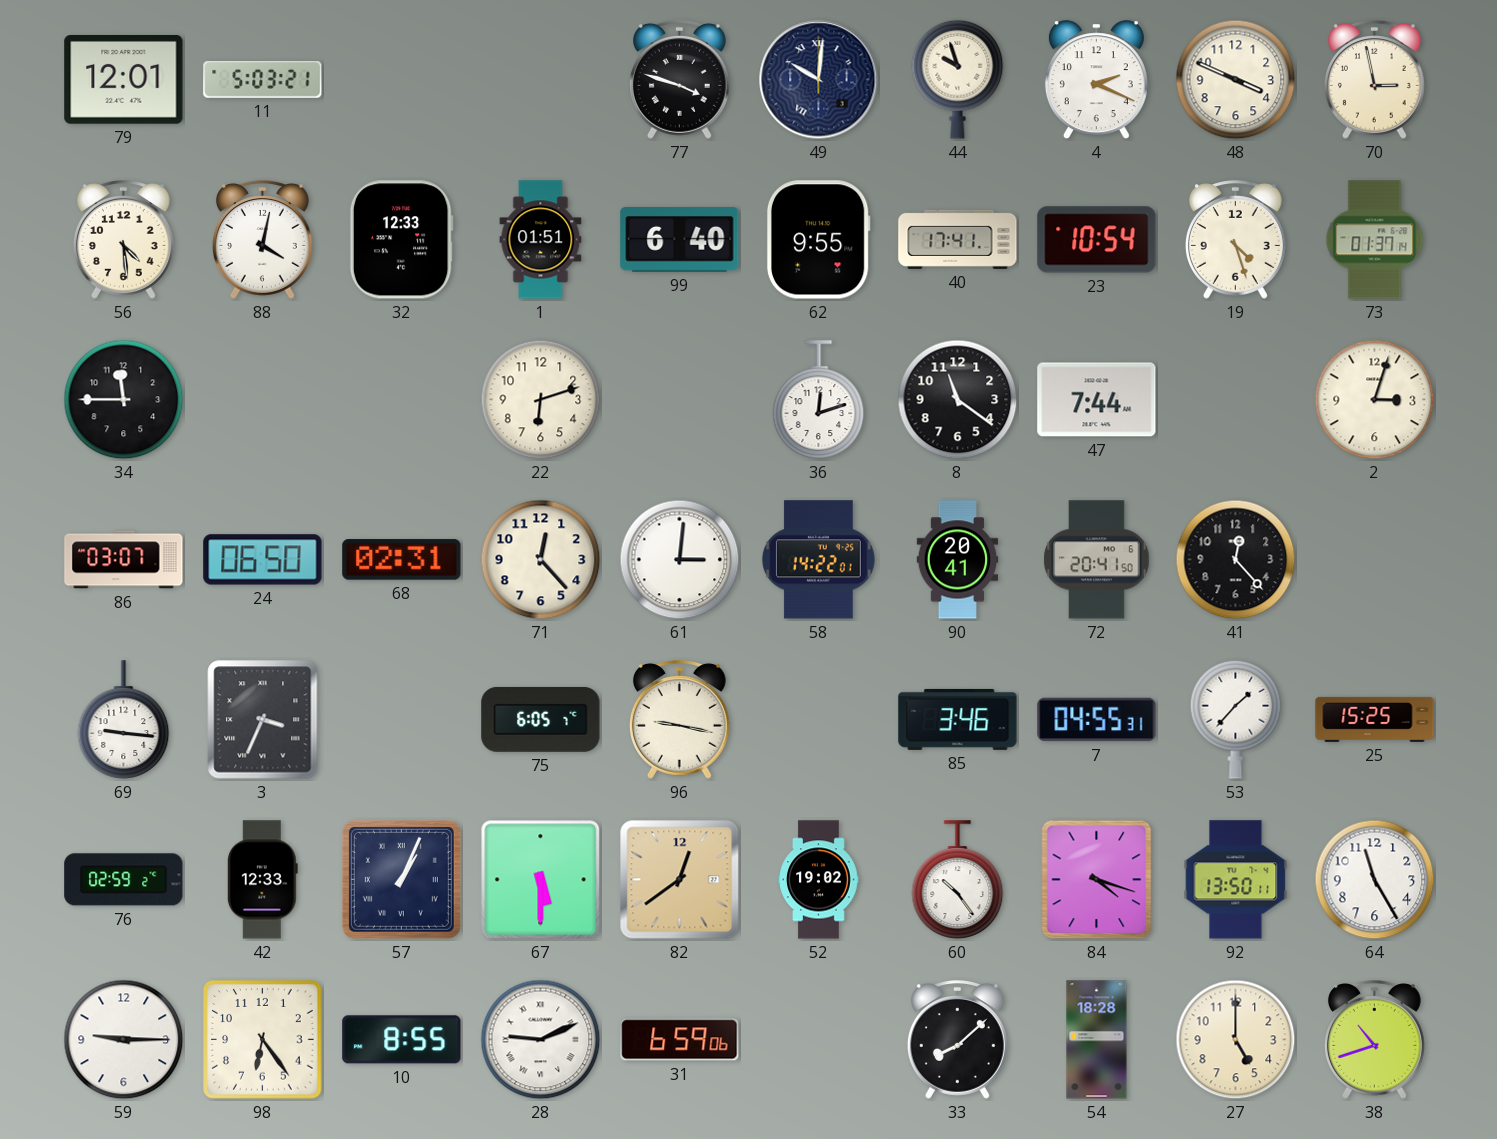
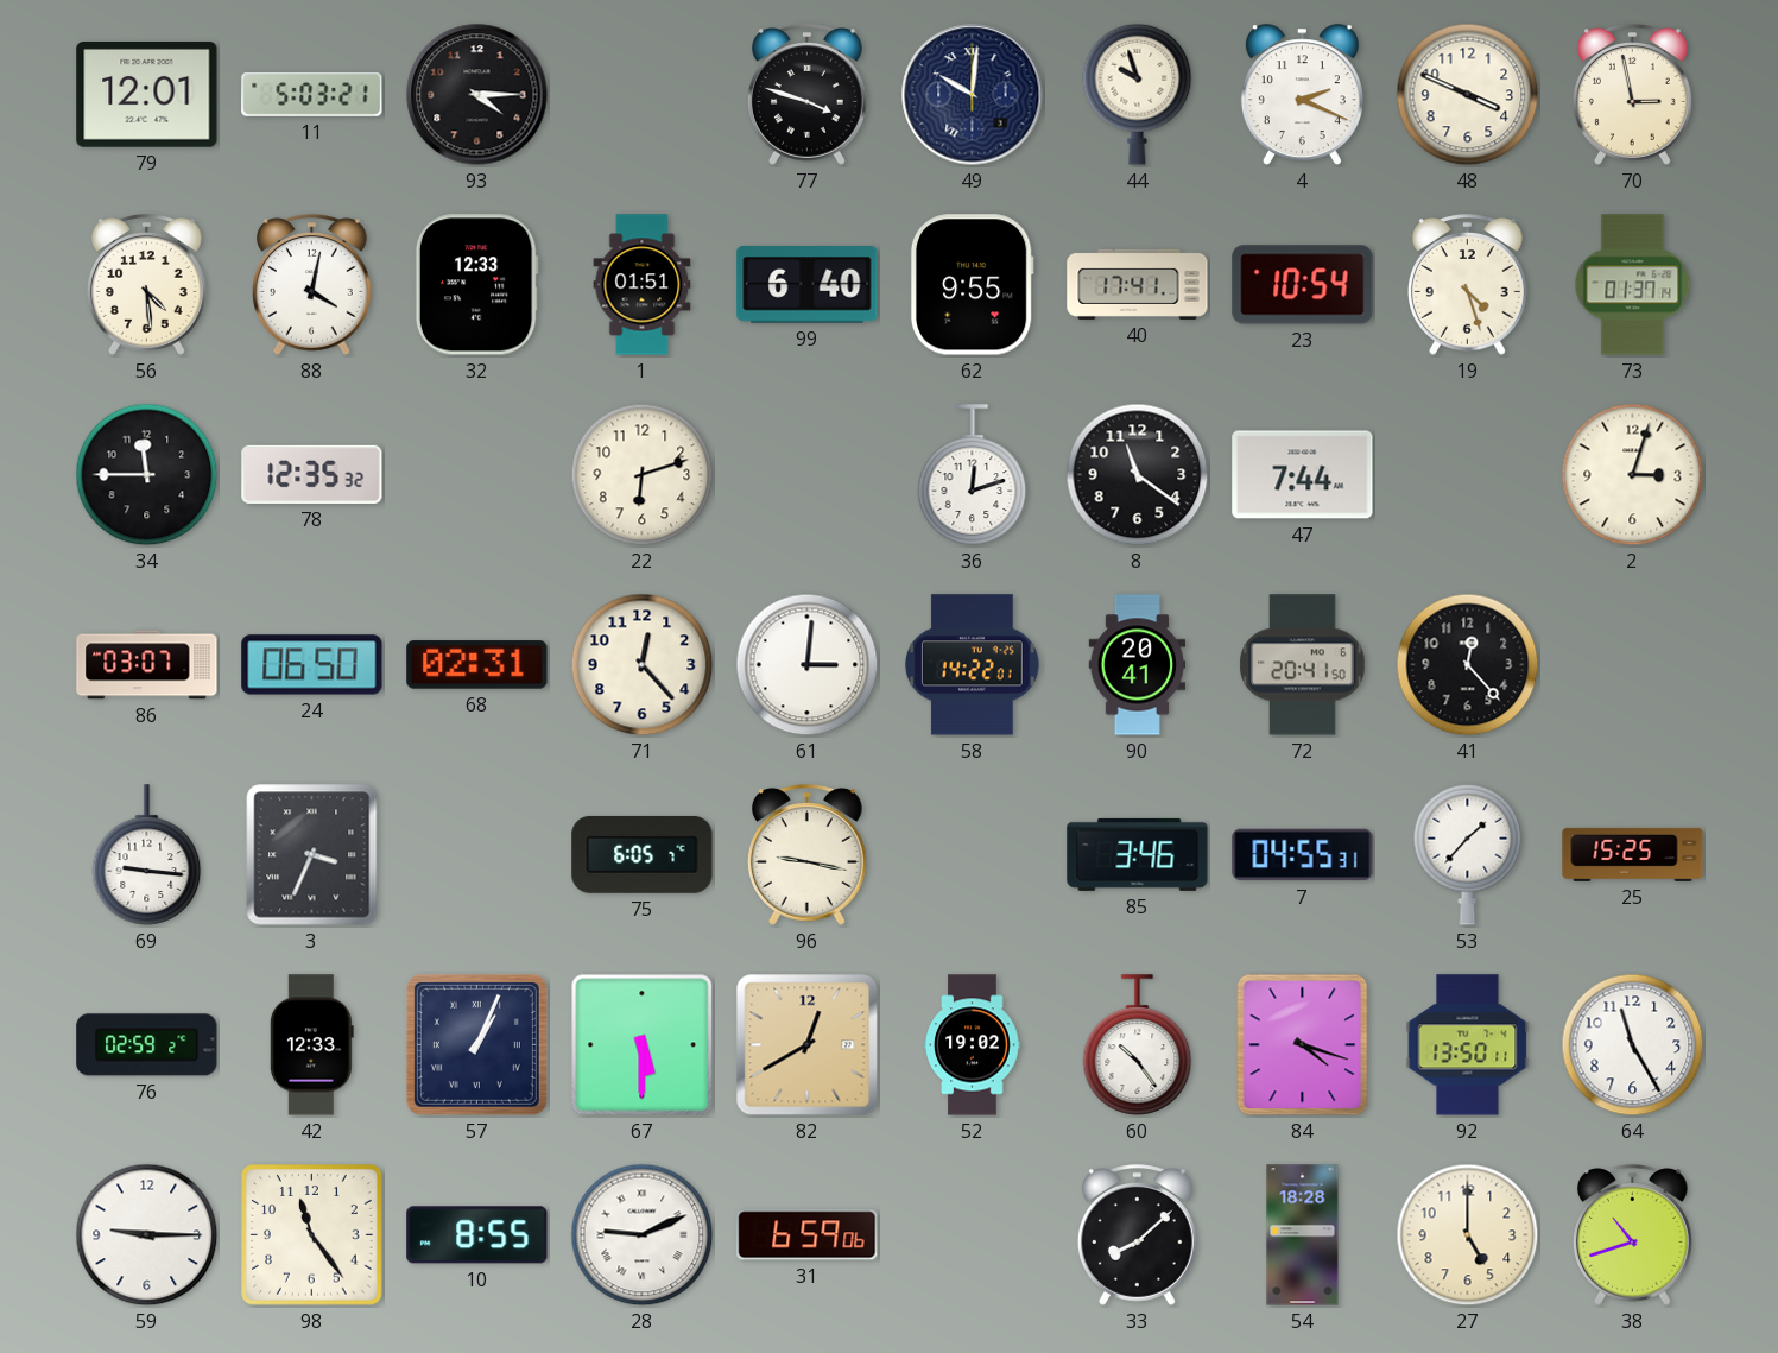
93: none -> 4:15
78: none -> 12:35
82: 12:39 -> 12:40
98: 6:24 -> 11:24
